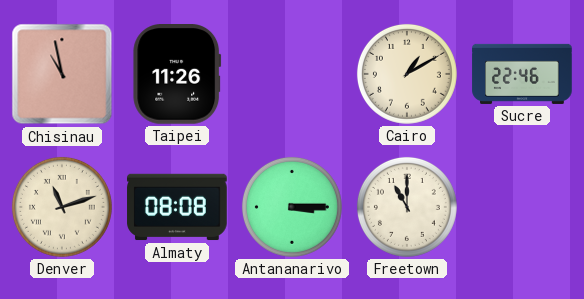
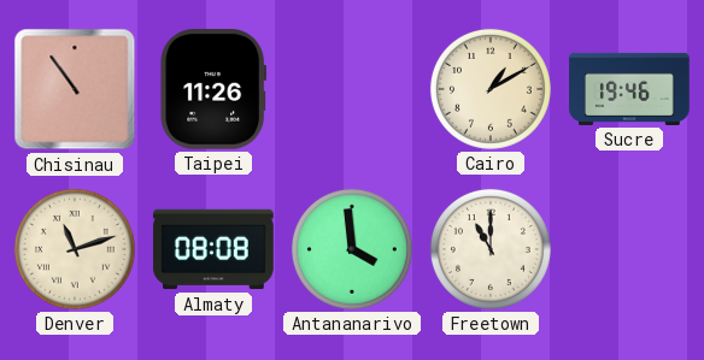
Chisinau: 10:58 -> 10:54
Sucre: 22:46 -> 19:46
Antananarivo: 3:15 -> 3:59
